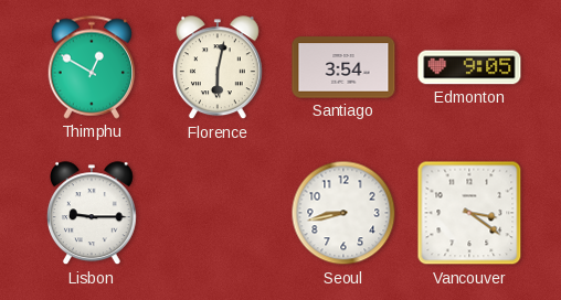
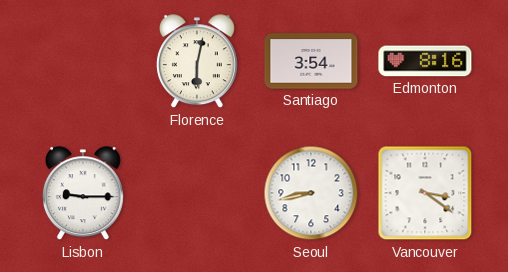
Thimphu: 12:50 -> none
Edmonton: 9:05 -> 8:16
